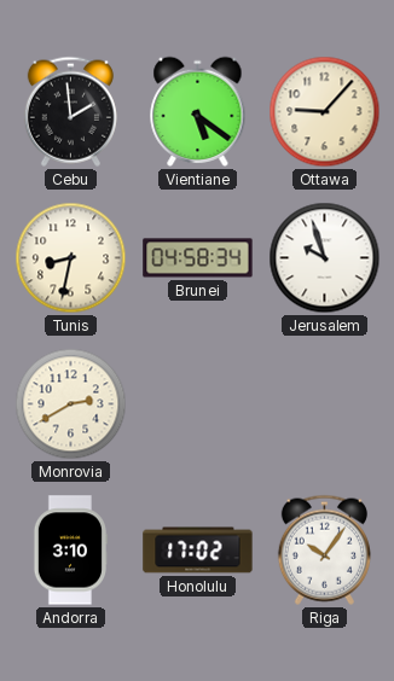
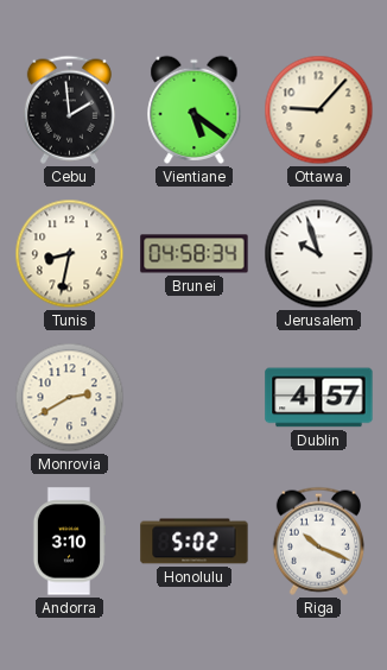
Dublin: none -> 4:57
Honolulu: 17:02 -> 5:02
Riga: 10:06 -> 10:19
